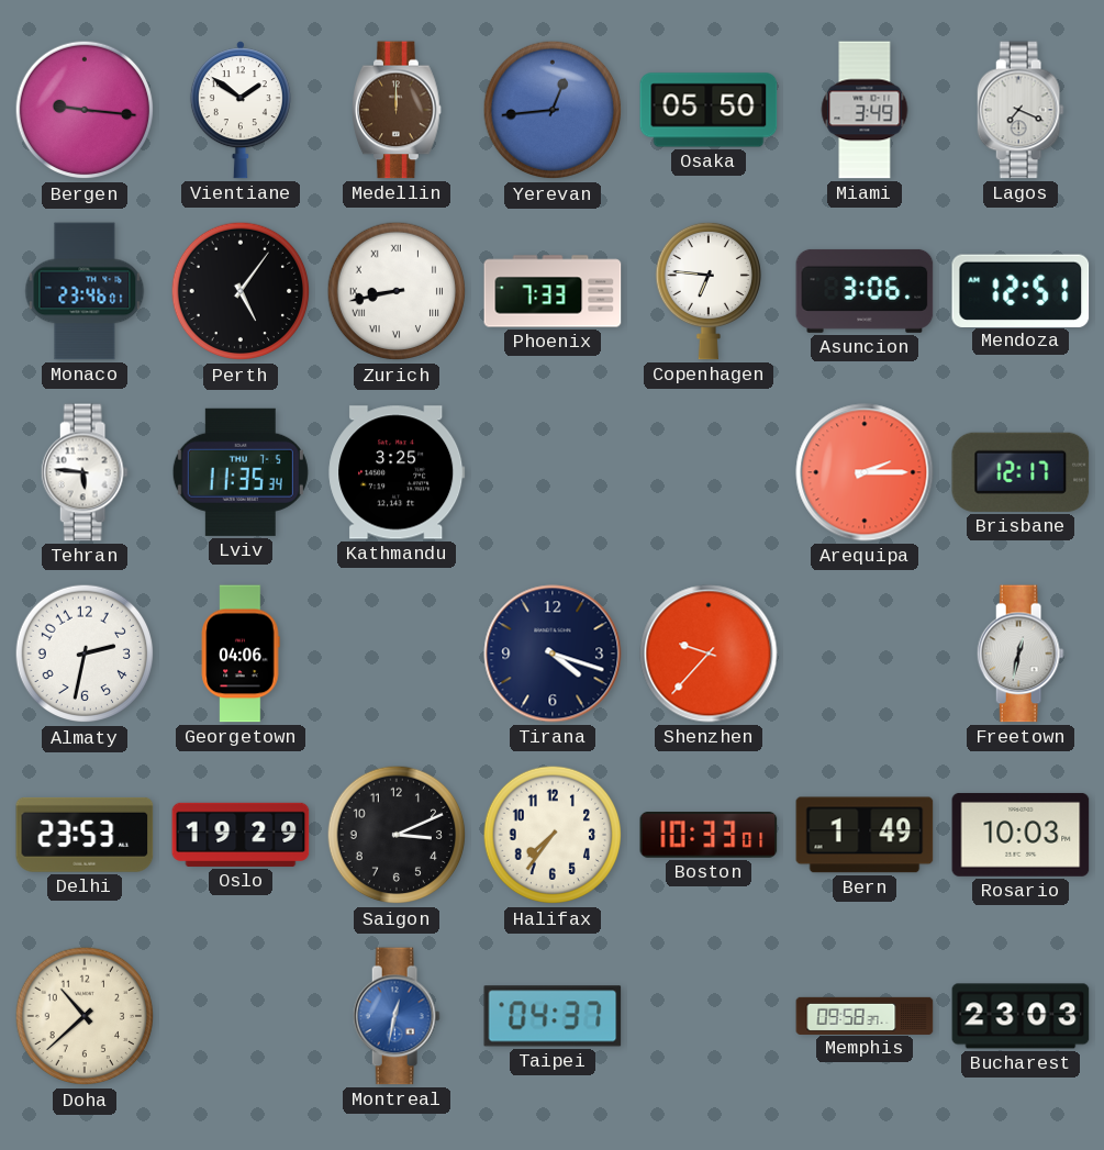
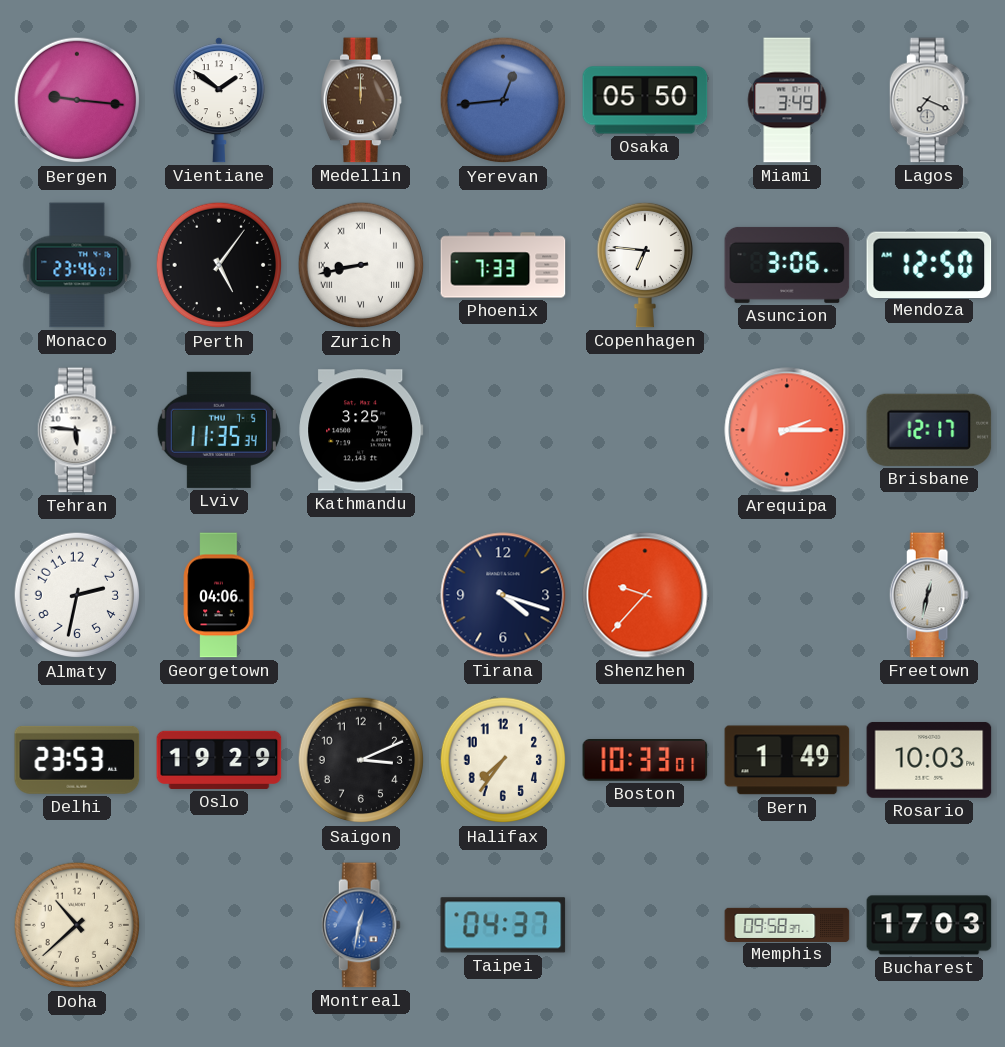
Mendoza: 12:51 -> 12:50
Bucharest: 23:03 -> 17:03
